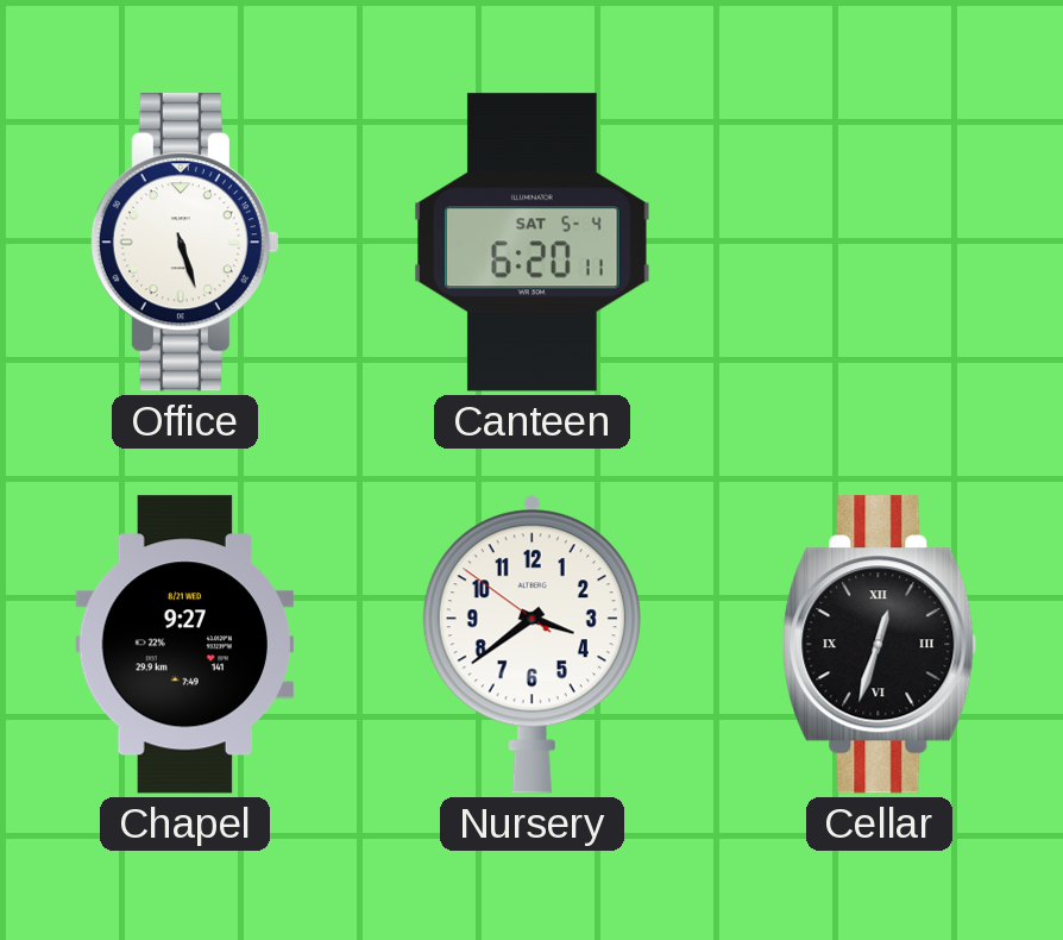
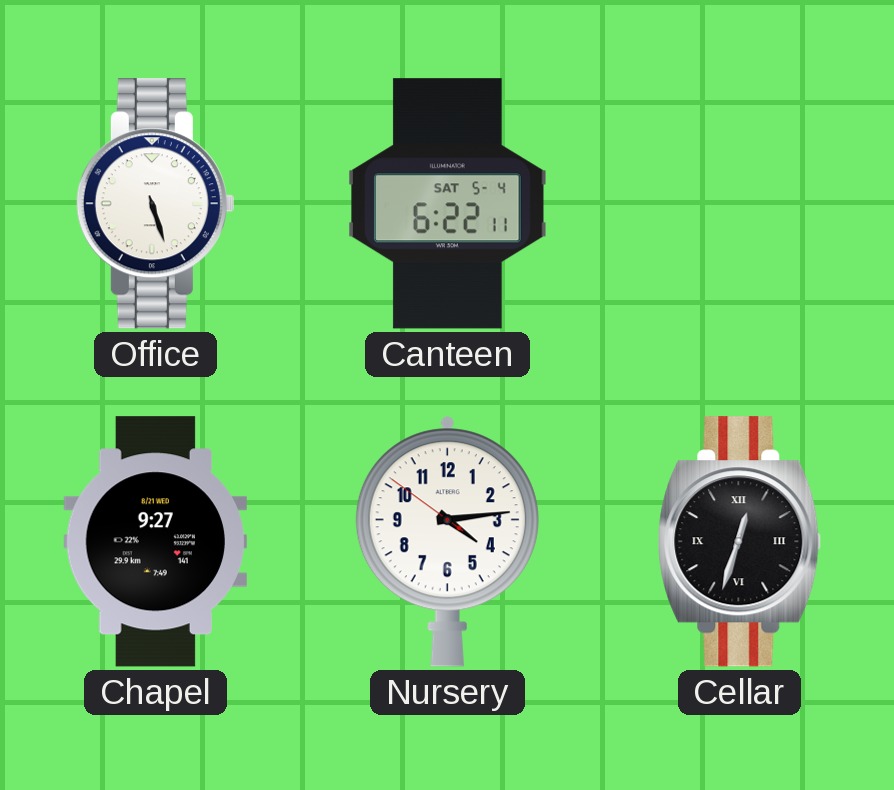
Canteen: 6:20 -> 6:22
Nursery: 3:38 -> 4:13
